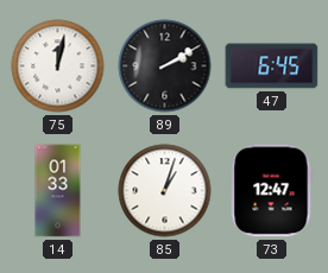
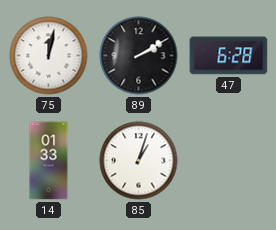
47: 6:45 -> 6:28
73: 12:47 -> none
